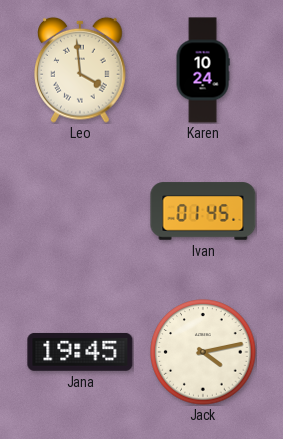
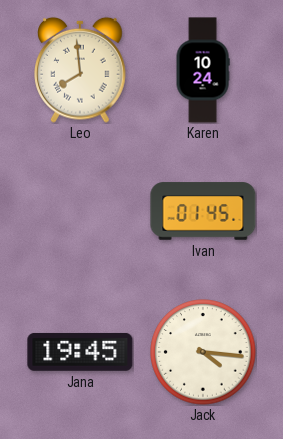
Leo: 3:59 -> 7:59
Jack: 4:13 -> 4:16
